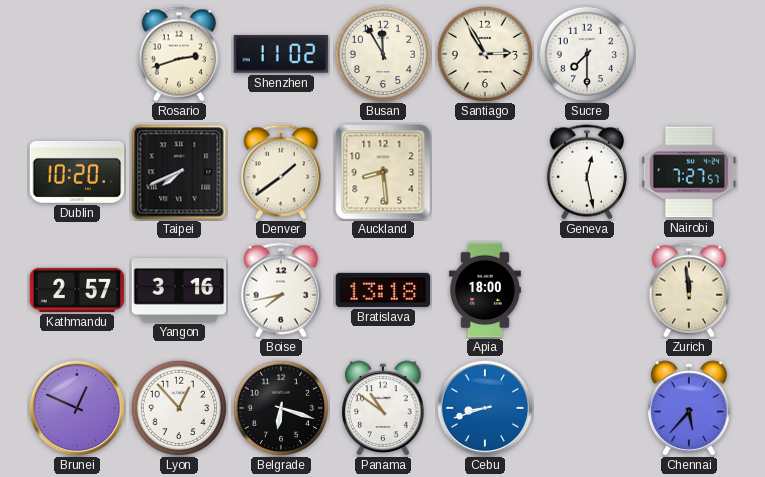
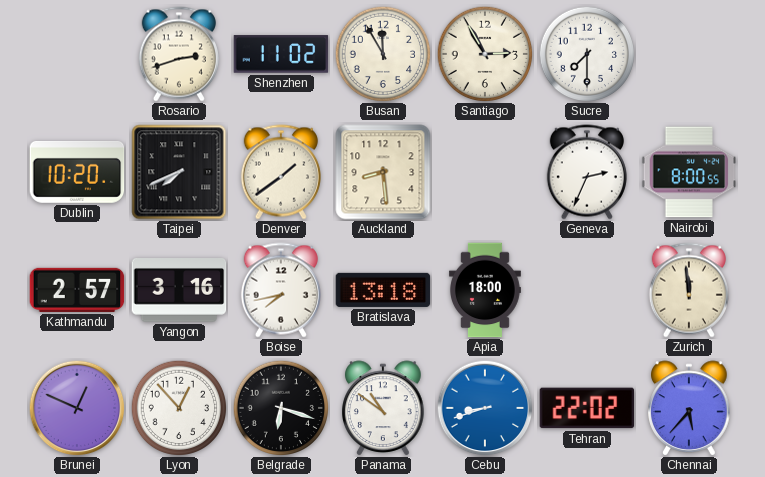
Geneva: 12:28 -> 2:34
Nairobi: 7:27 -> 8:00
Tehran: none -> 22:02
